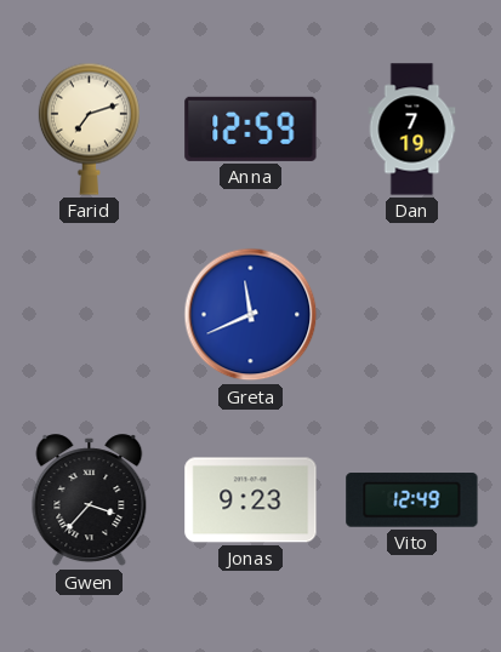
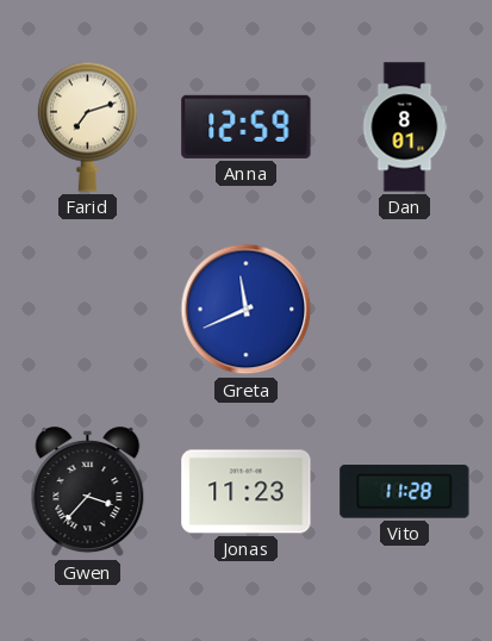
Dan: 7:19 -> 8:01
Jonas: 9:23 -> 11:23
Vito: 12:49 -> 11:28
